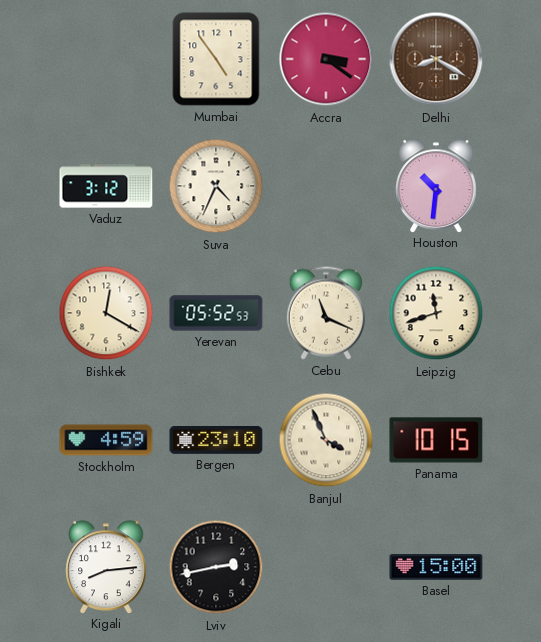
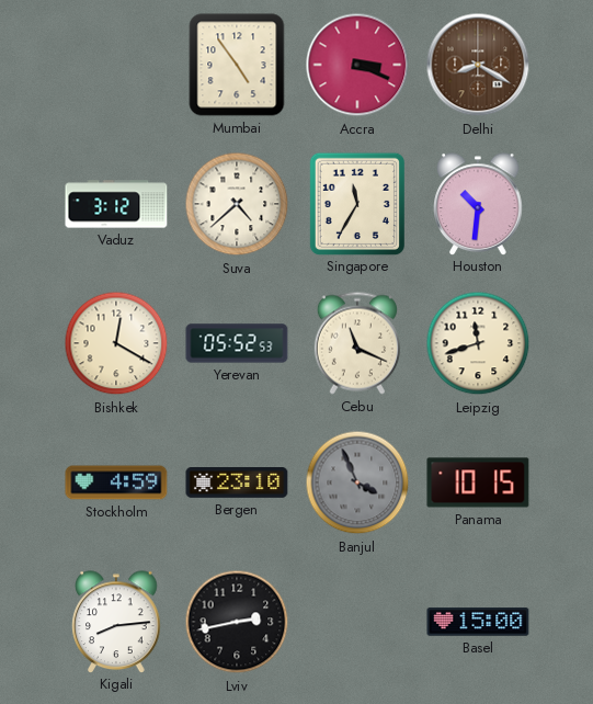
Accra: 3:21 -> 3:19
Suva: 4:34 -> 4:38
Singapore: none -> 11:35
Banjul dial: cream -> grey
